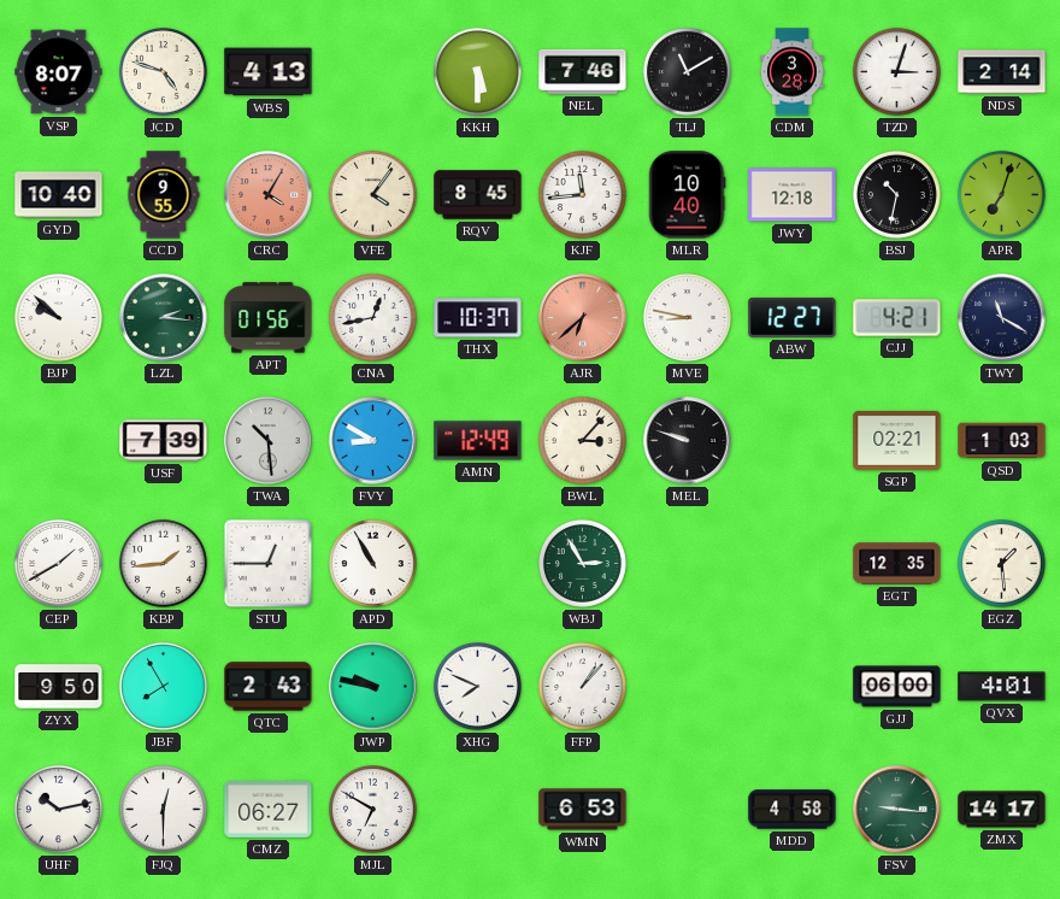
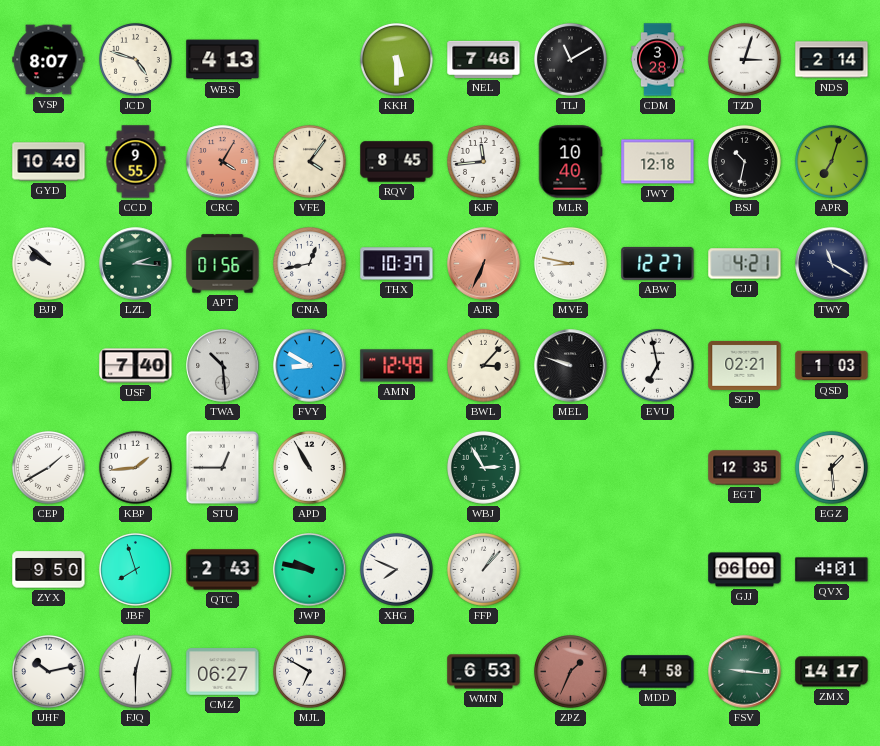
AJR: 6:38 -> 6:34
USF: 7:39 -> 7:40
EVU: none -> 6:58
JBF: 7:55 -> 7:57
ZPZ: none -> 1:34
